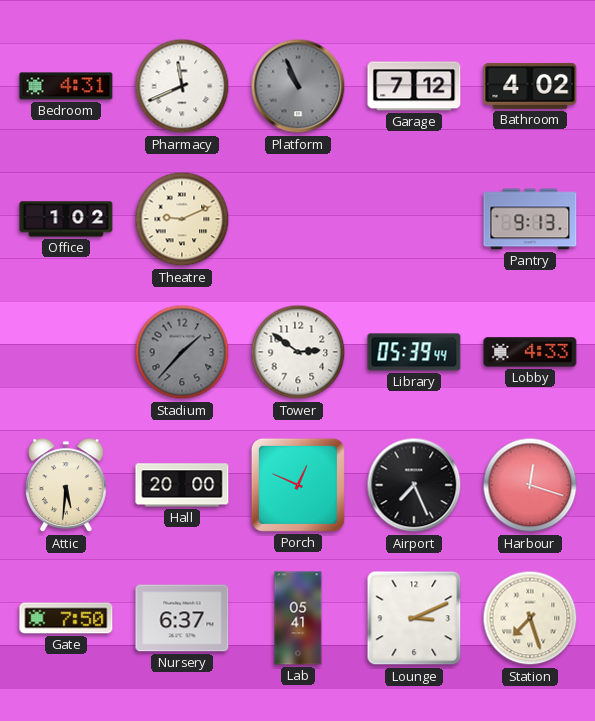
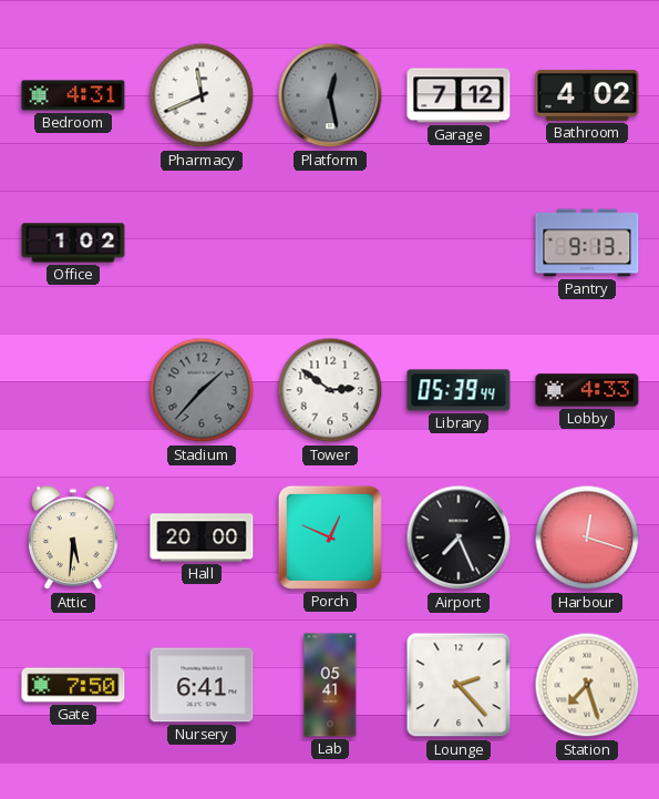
Platform: 10:56 -> 12:28
Theatre: 9:11 -> none
Nursery: 6:37 -> 6:41
Lounge: 3:11 -> 2:23
